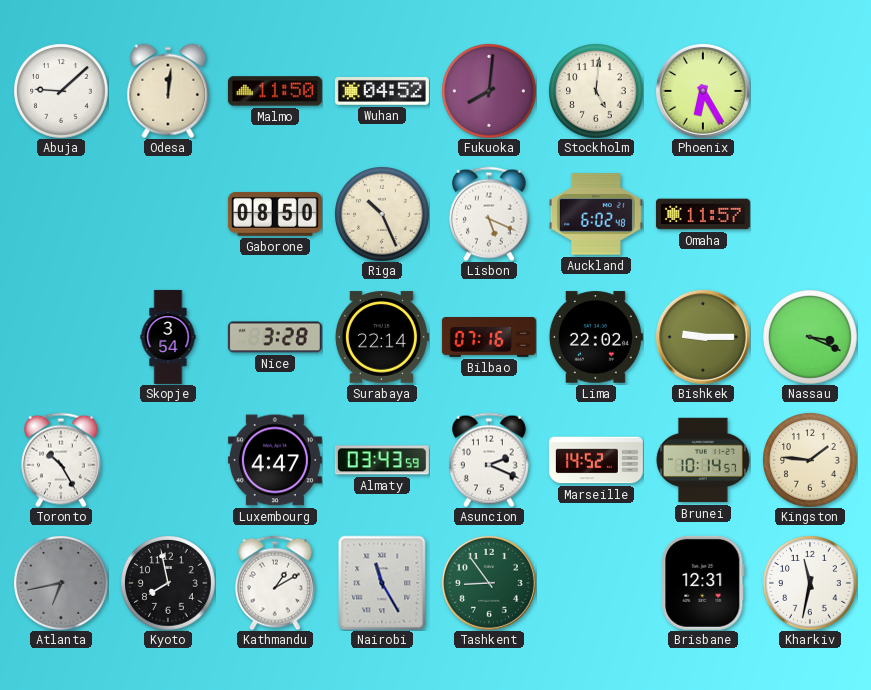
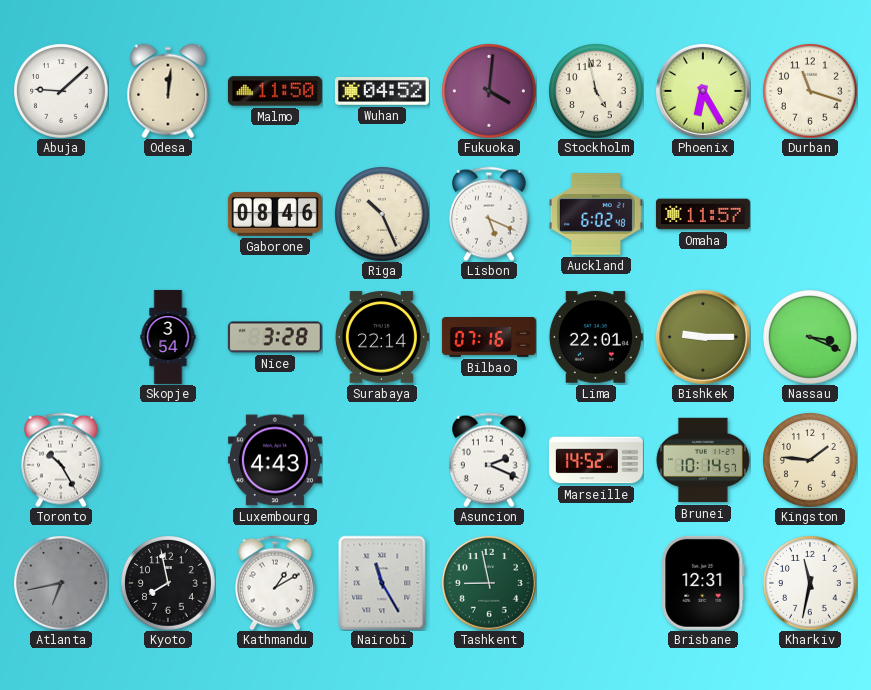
Fukuoka: 8:01 -> 4:01
Stockholm: 5:01 -> 4:58
Durban: none -> 11:18
Gaborone: 08:50 -> 08:46
Lima: 22:02 -> 22:01
Luxembourg: 4:47 -> 4:43
Almaty: 03:43 -> none
Tashkent: 8:54 -> 8:58
